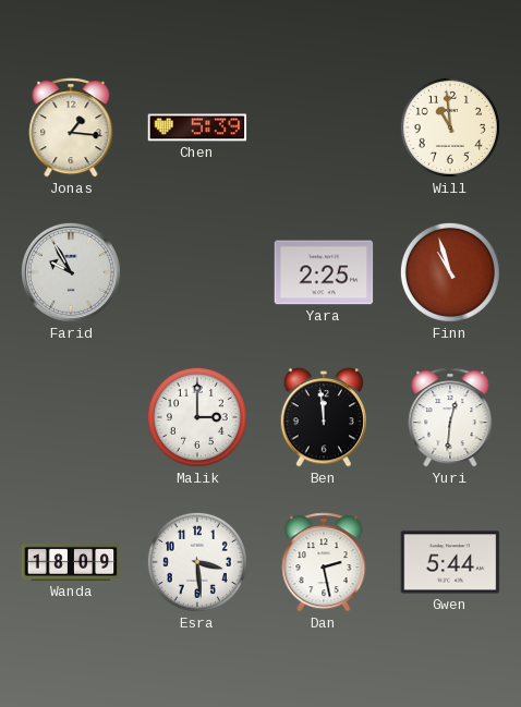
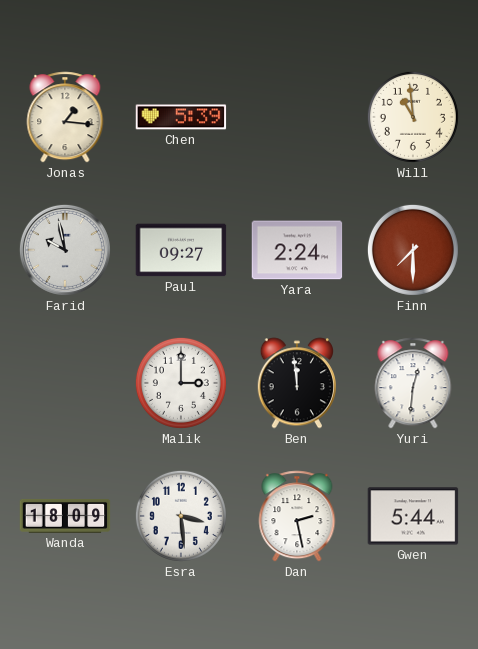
Farid: 9:55 -> 9:58
Paul: none -> 09:27
Yara: 2:25 -> 2:24
Finn: 10:57 -> 7:30
